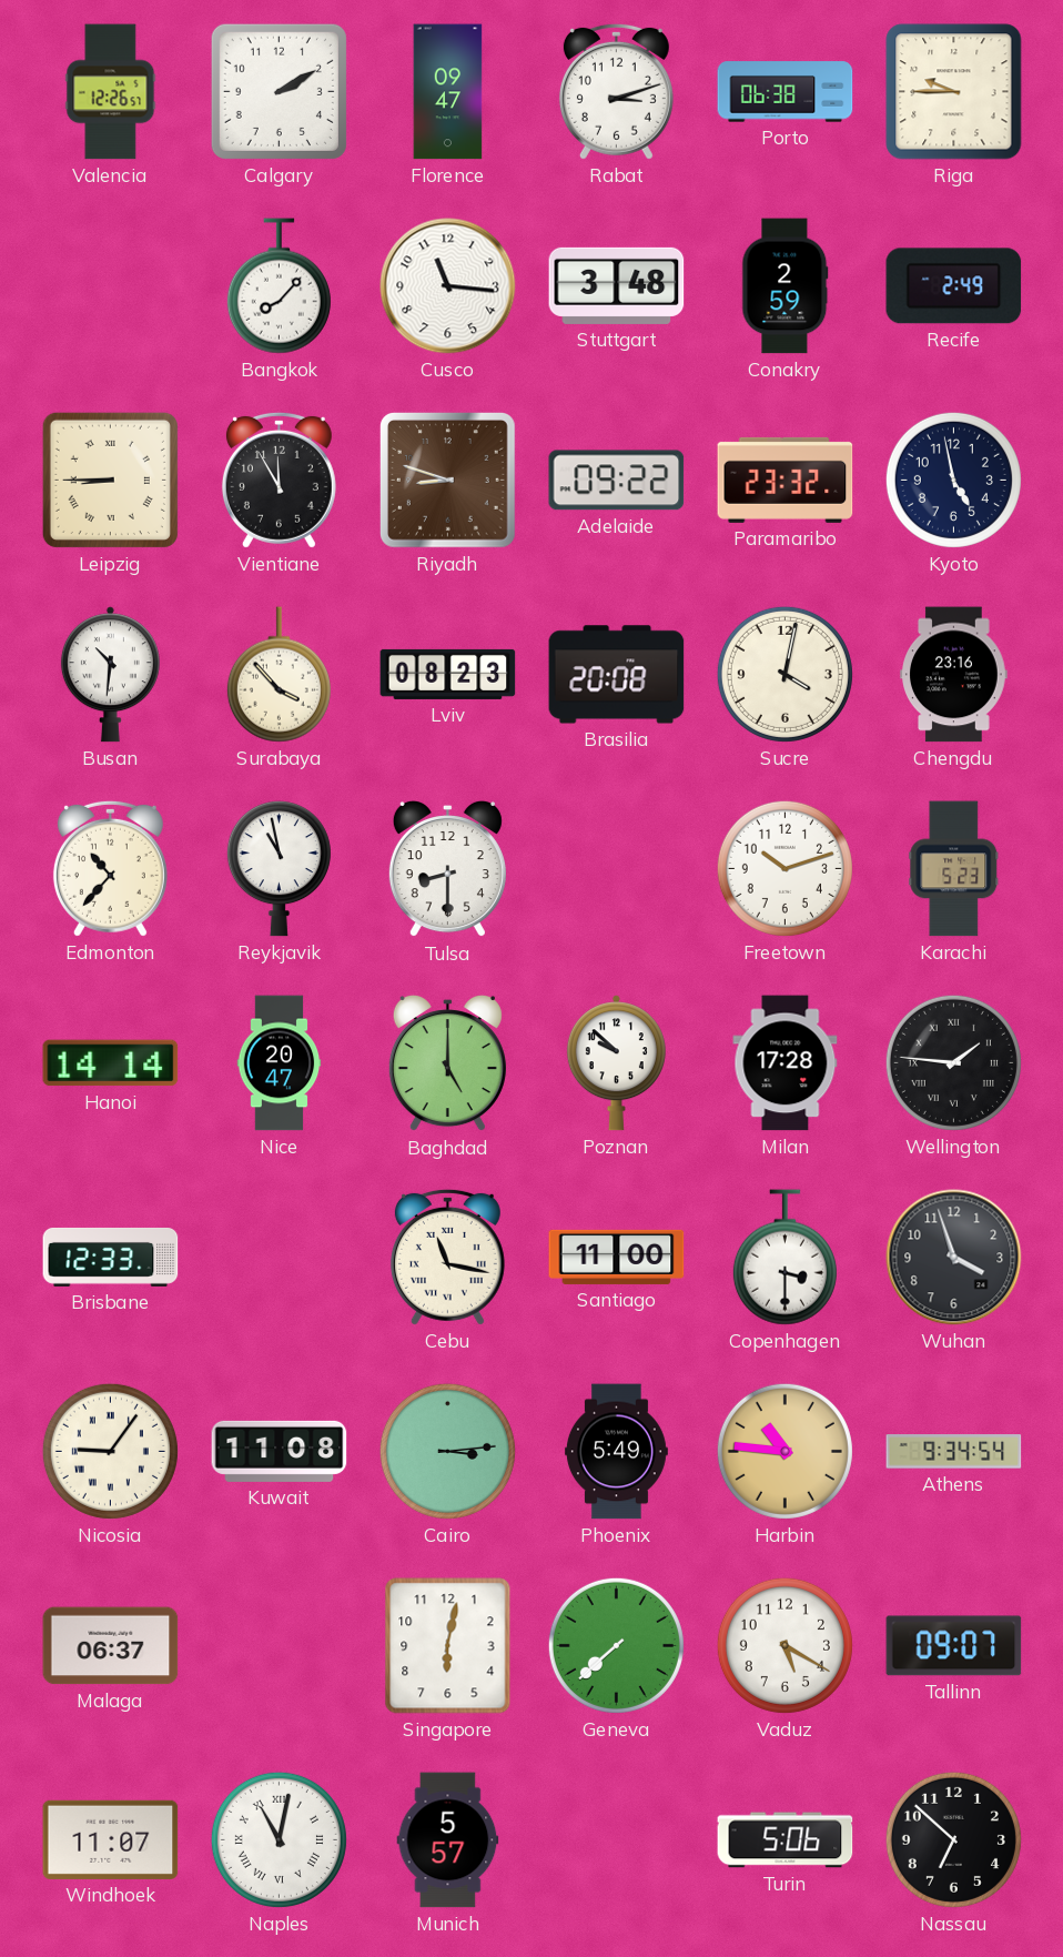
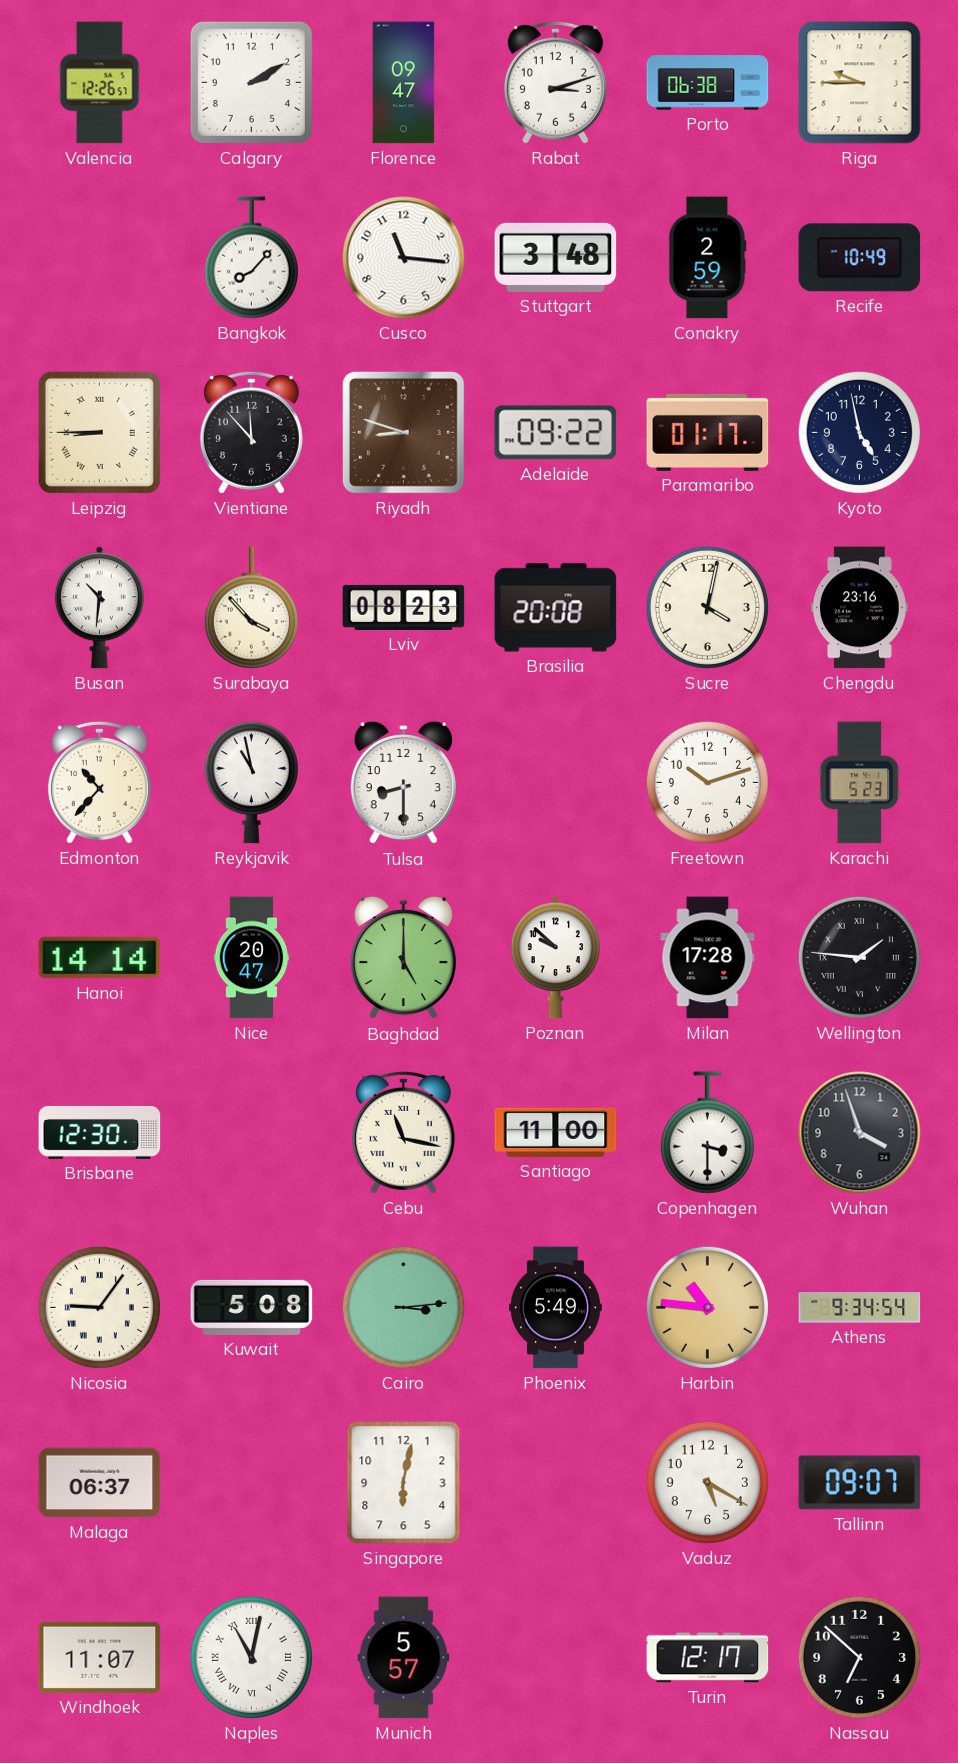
Recife: 2:49 -> 10:49
Vientiane: 11:55 -> 11:53
Paramaribo: 23:32 -> 01:17
Brisbane: 12:33 -> 12:30
Kuwait: 11:08 -> 5:08
Geneva: 7:38 -> none
Turin: 5:06 -> 12:17
